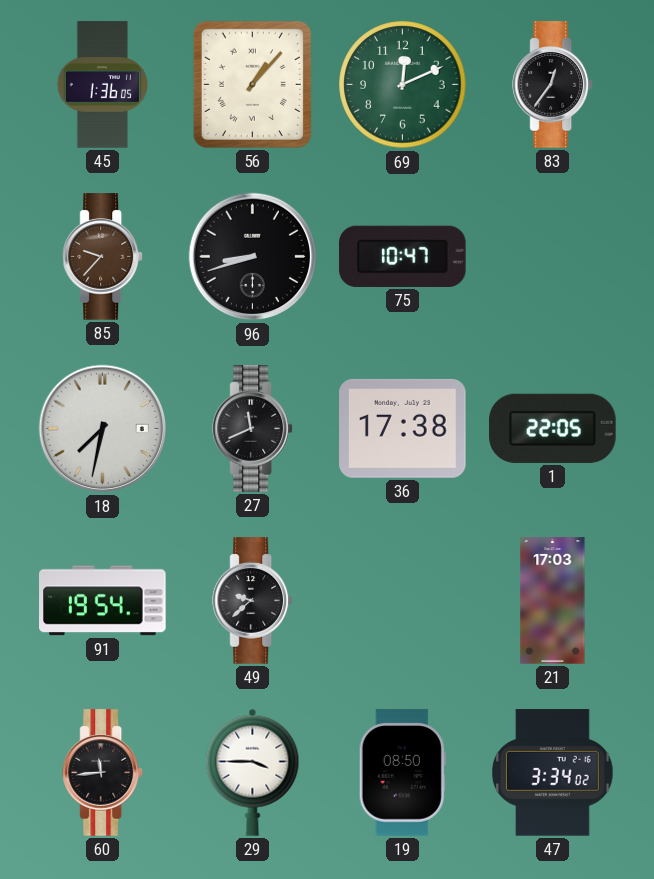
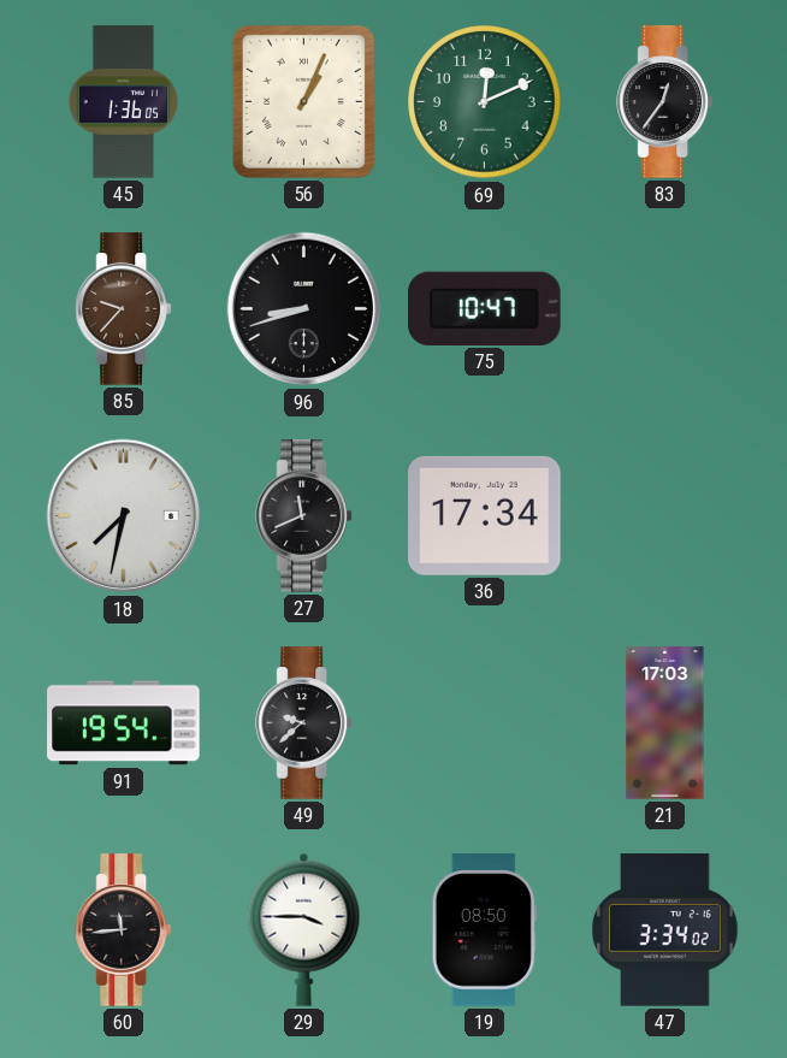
56: 1:07 -> 1:04
36: 17:38 -> 17:34
1: 22:05 -> none
